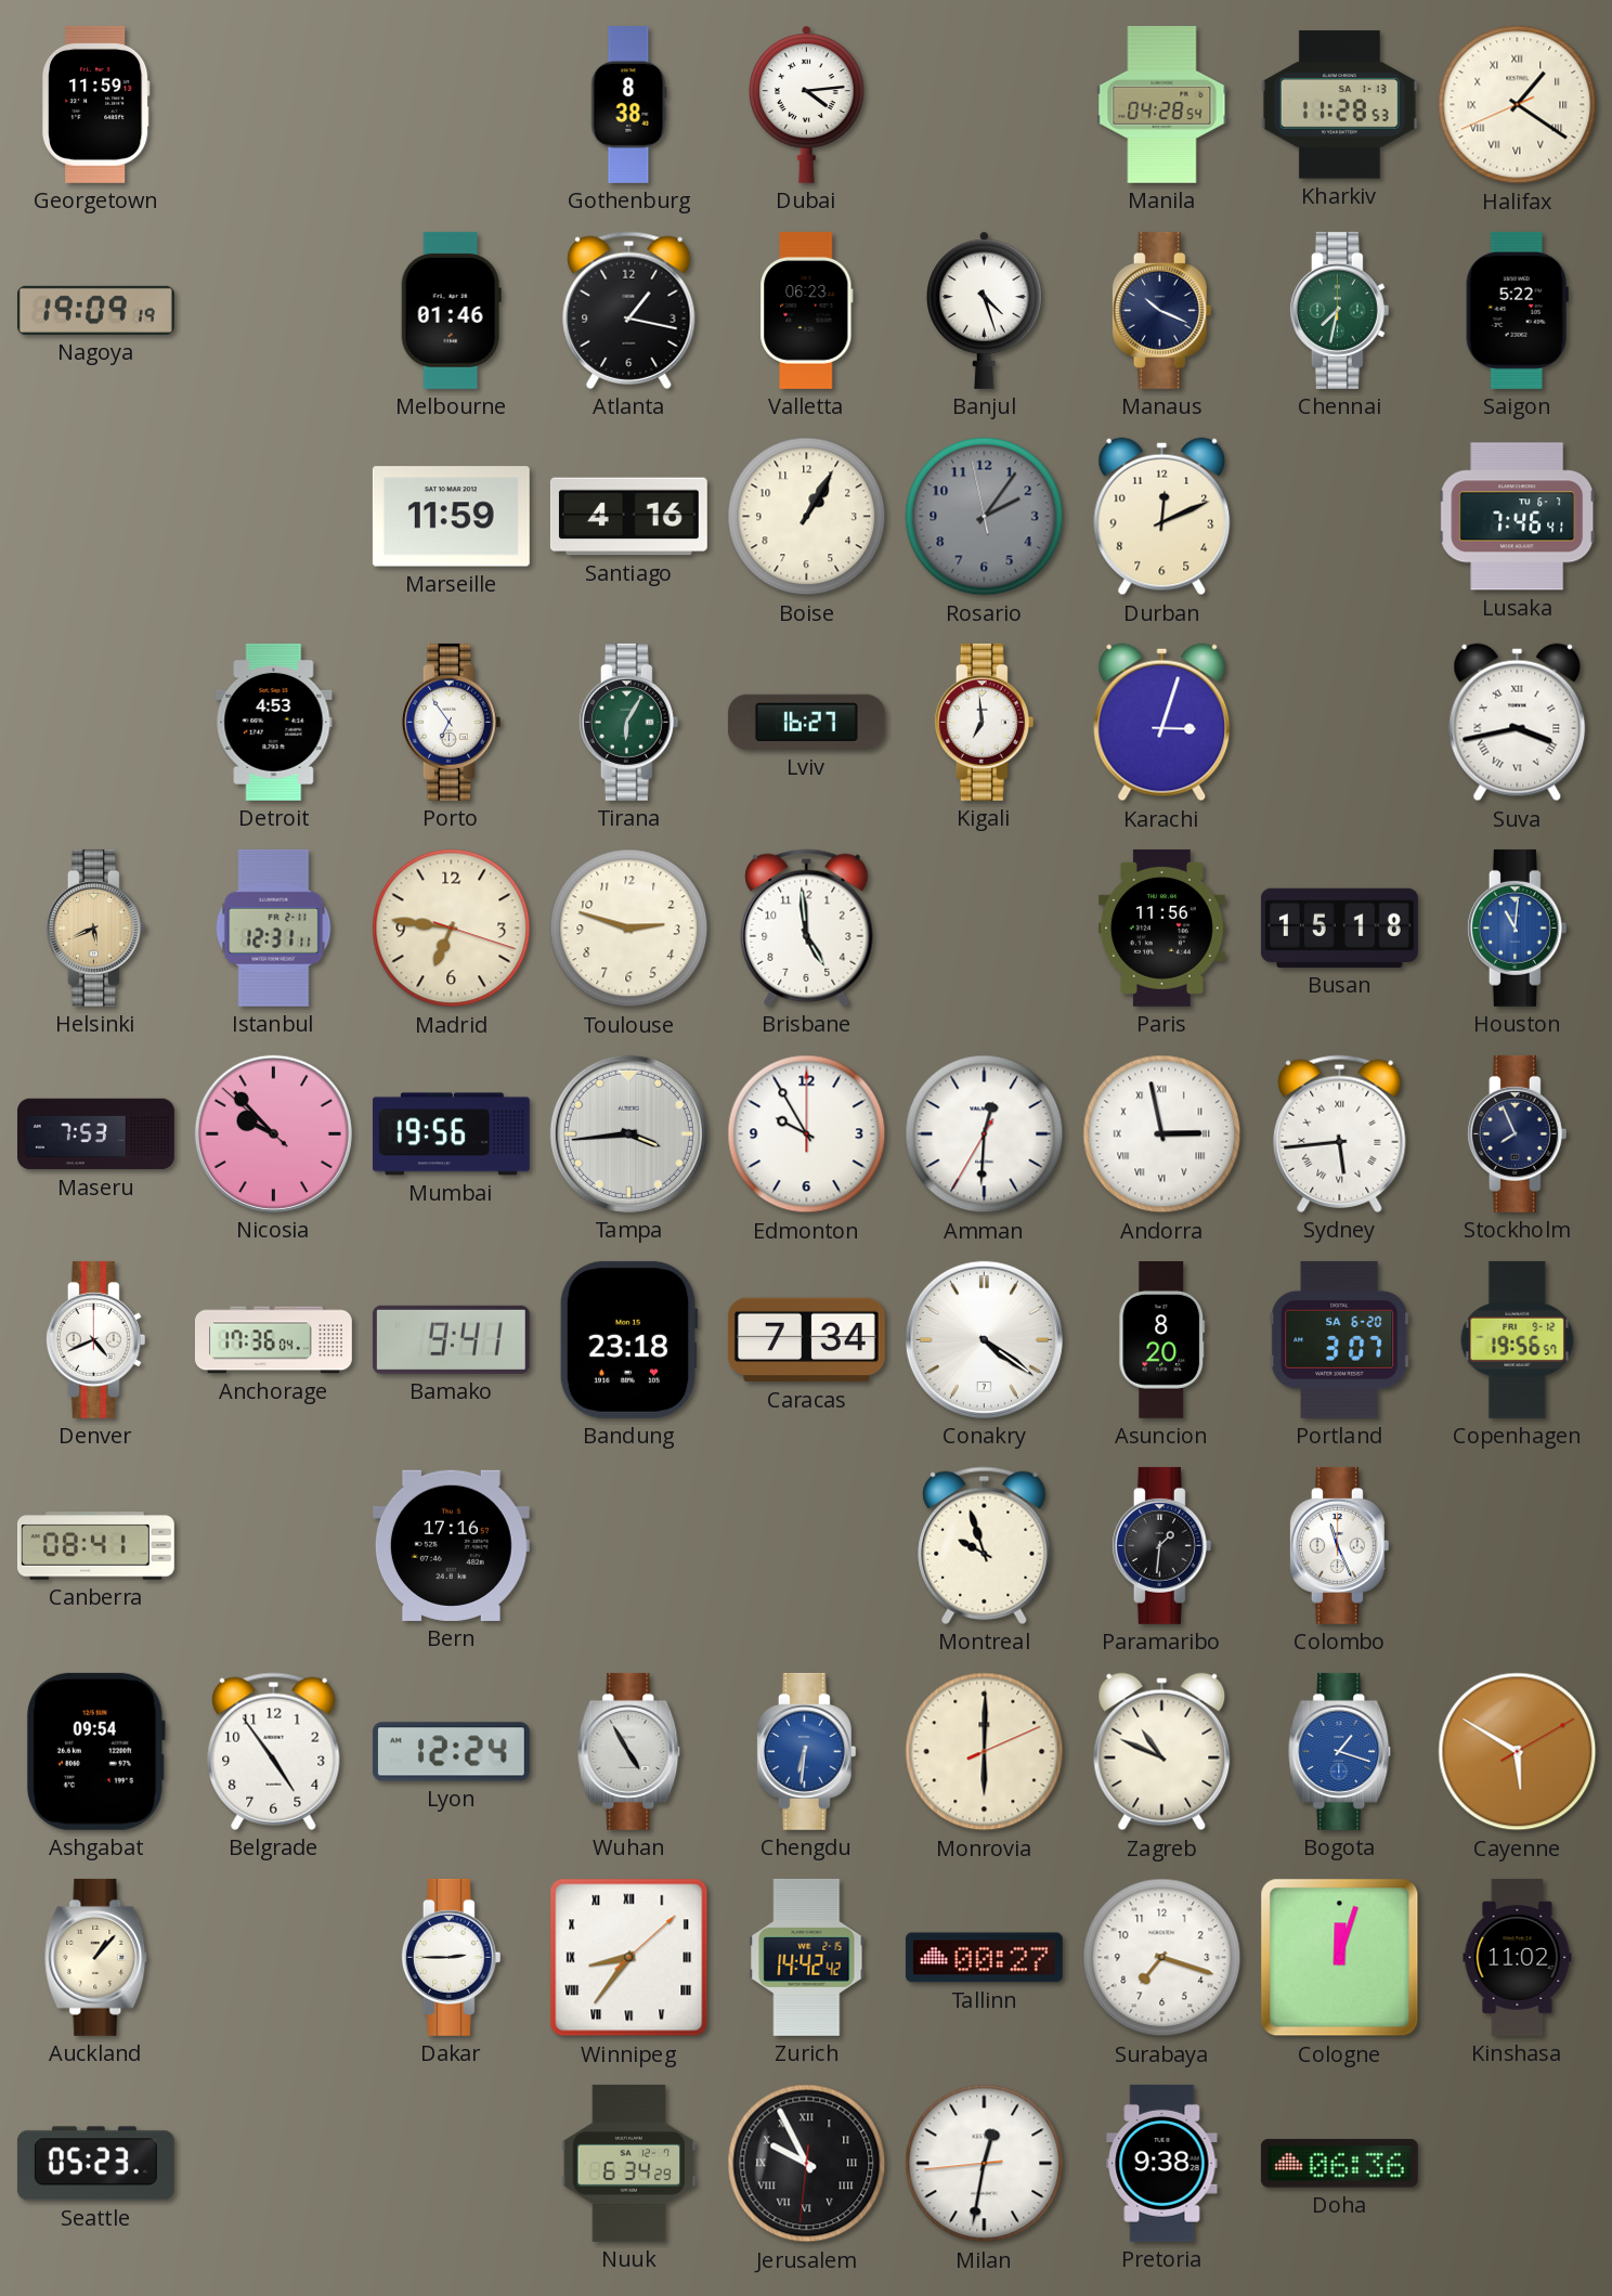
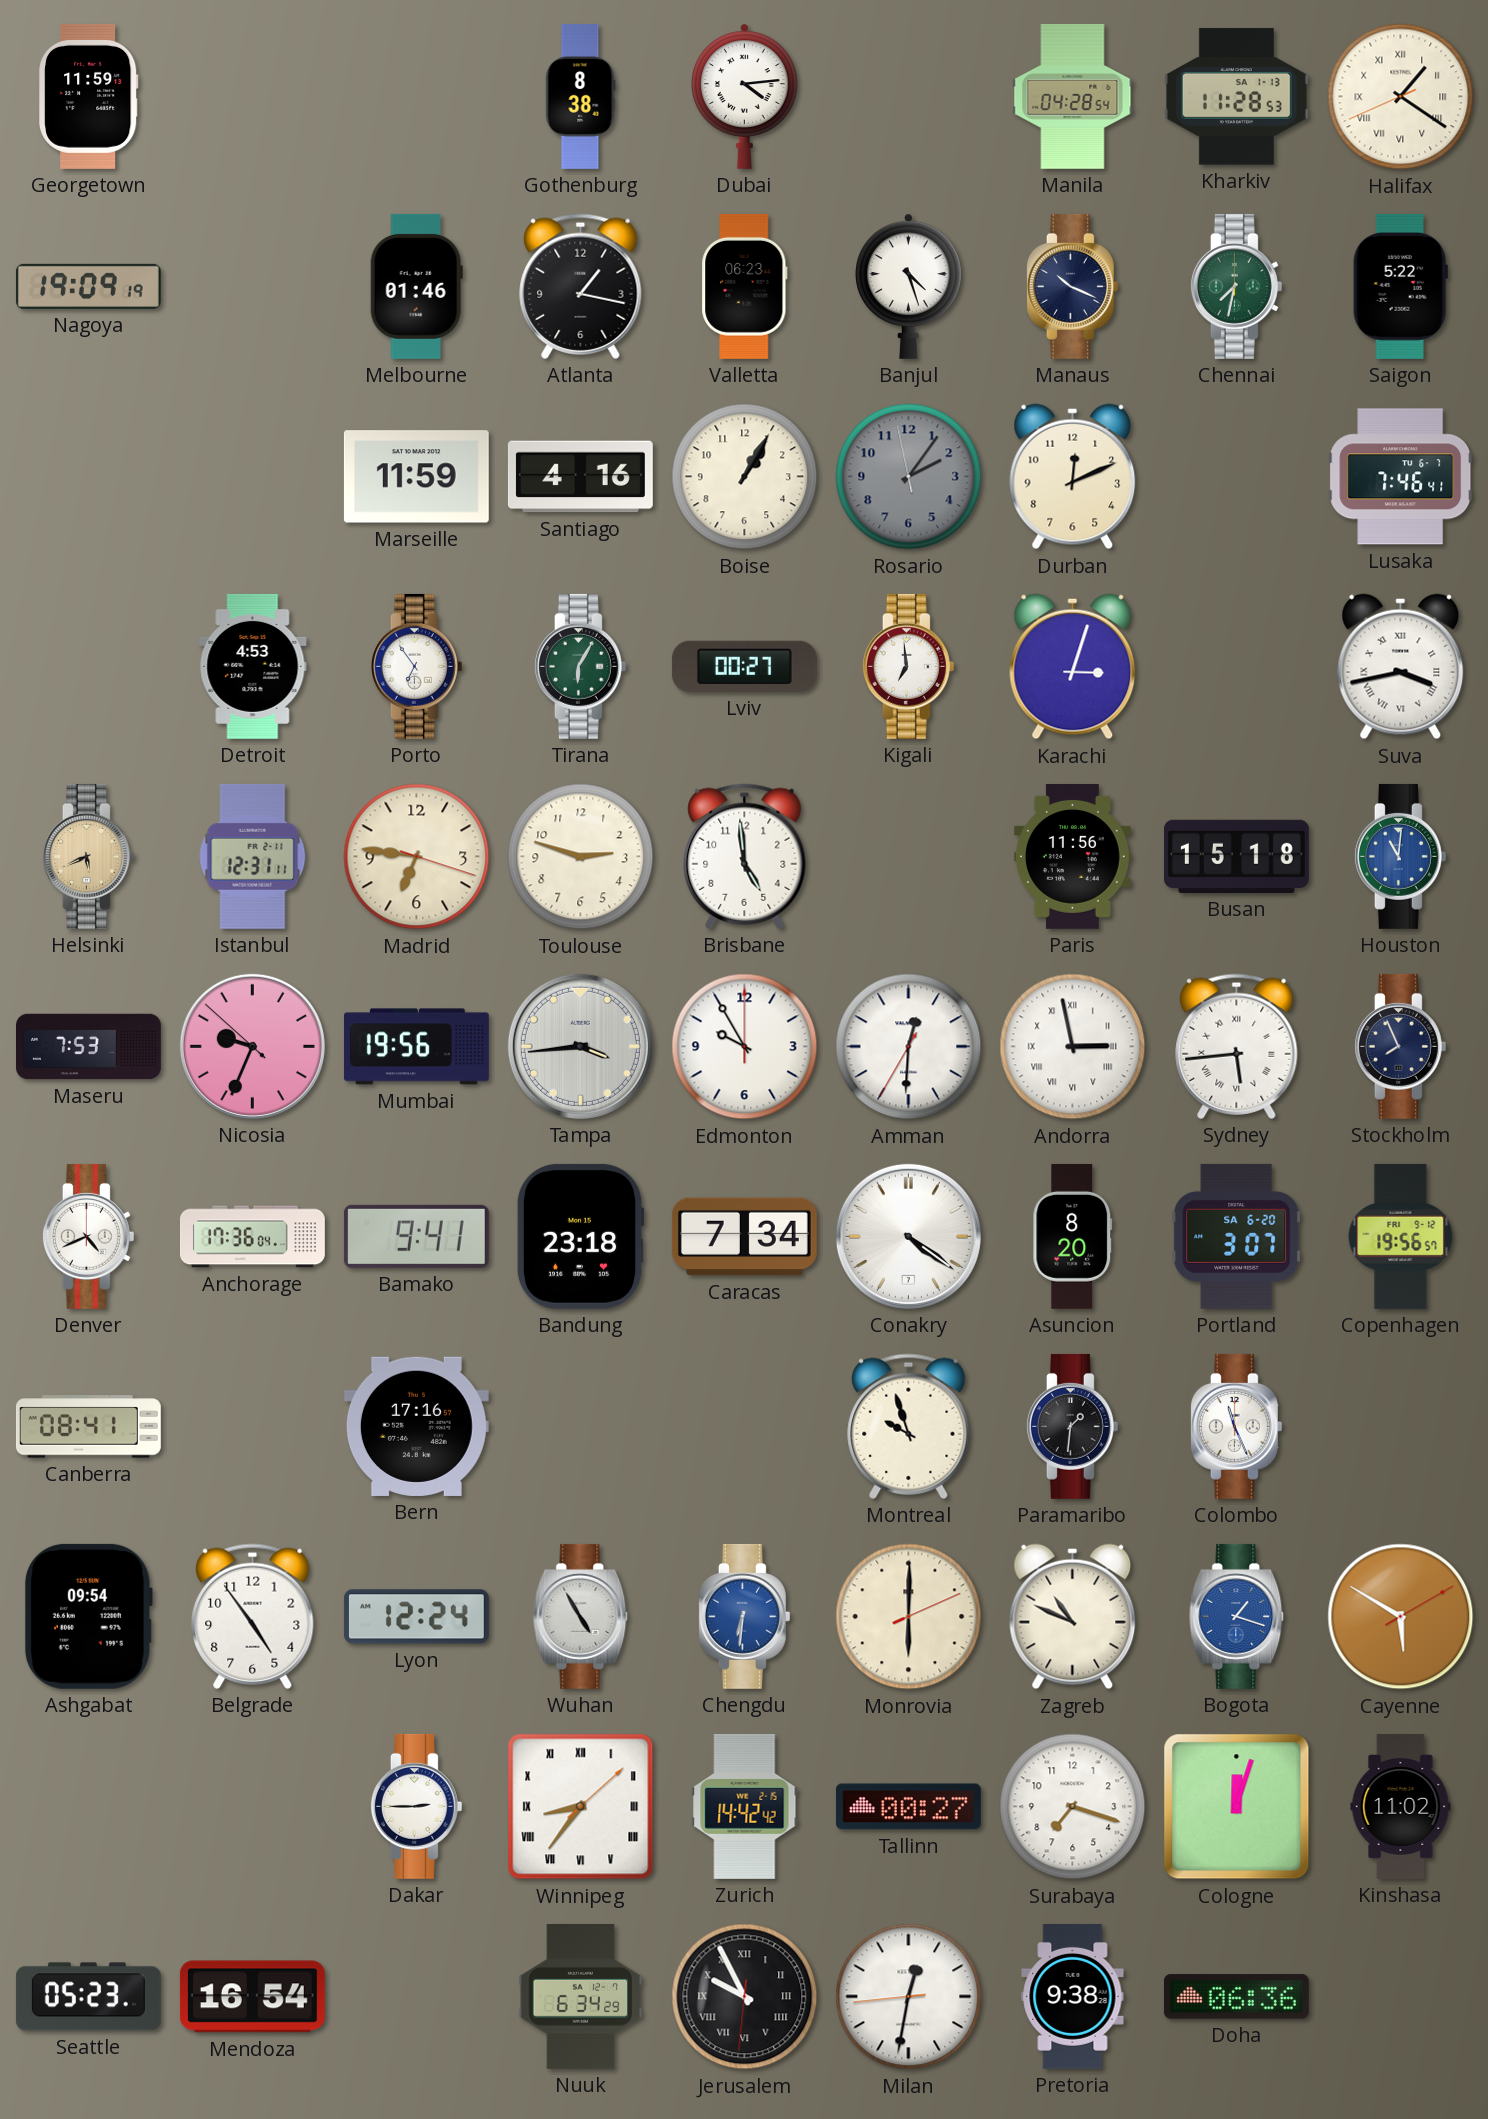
Lviv: 16:27 -> 00:27
Nicosia: 9:52 -> 9:33
Auckland: 1:07 -> none
Mendoza: none -> 16:54
